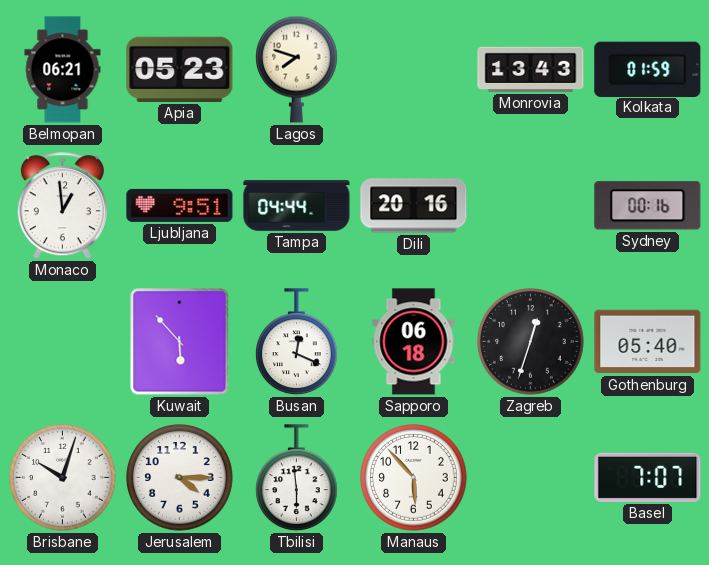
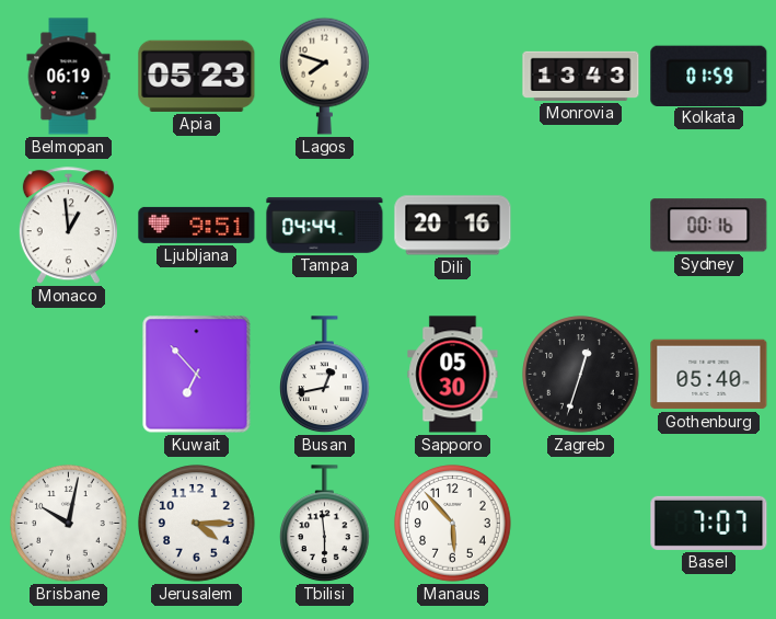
Belmopan: 06:21 -> 06:19
Kuwait: 5:53 -> 6:53
Busan: 12:19 -> 12:43
Sapporo: 06:18 -> 05:30
Brisbane: 10:03 -> 10:02
